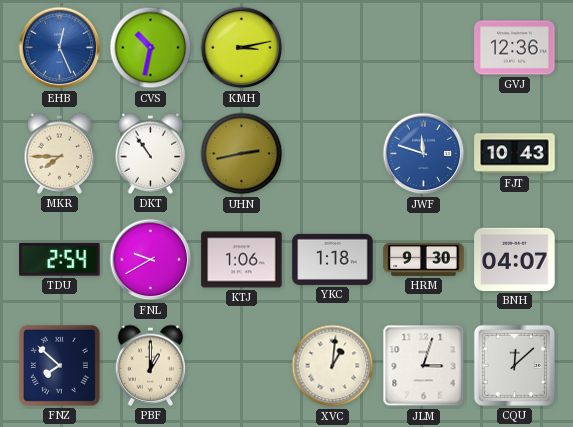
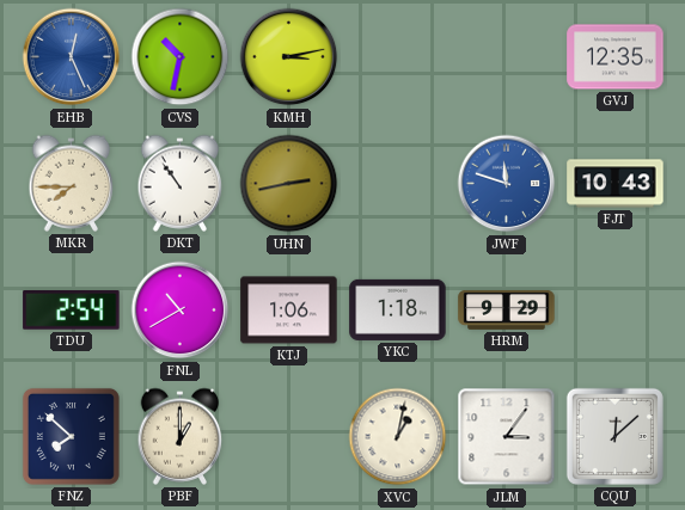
GVJ: 12:36 -> 12:35
FNL: 9:40 -> 10:40
HRM: 9:30 -> 9:29
BNH: 04:07 -> none
XVC: 1:01 -> 1:02
JLM: 3:03 -> 3:06
